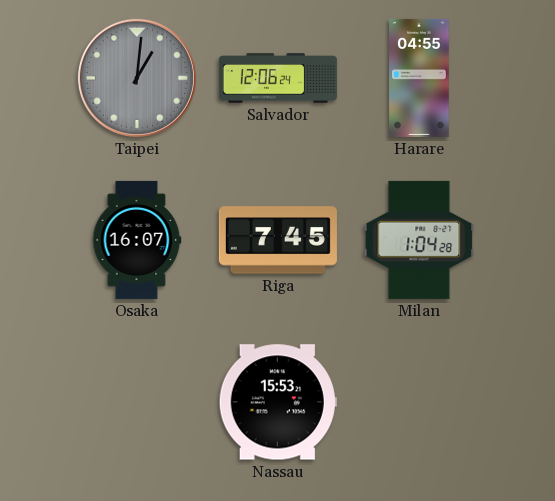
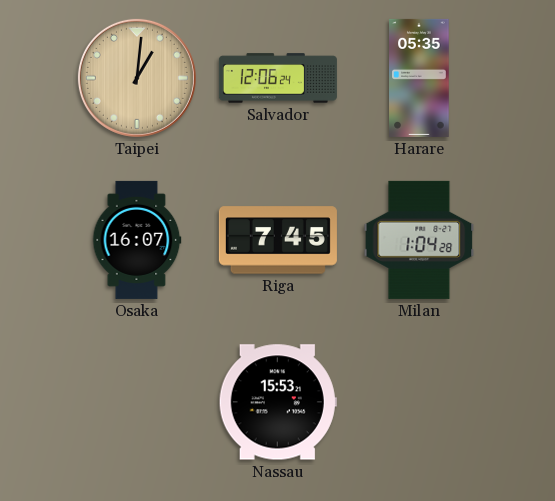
Taipei dial: grey -> champagne
Harare: 04:55 -> 05:35
